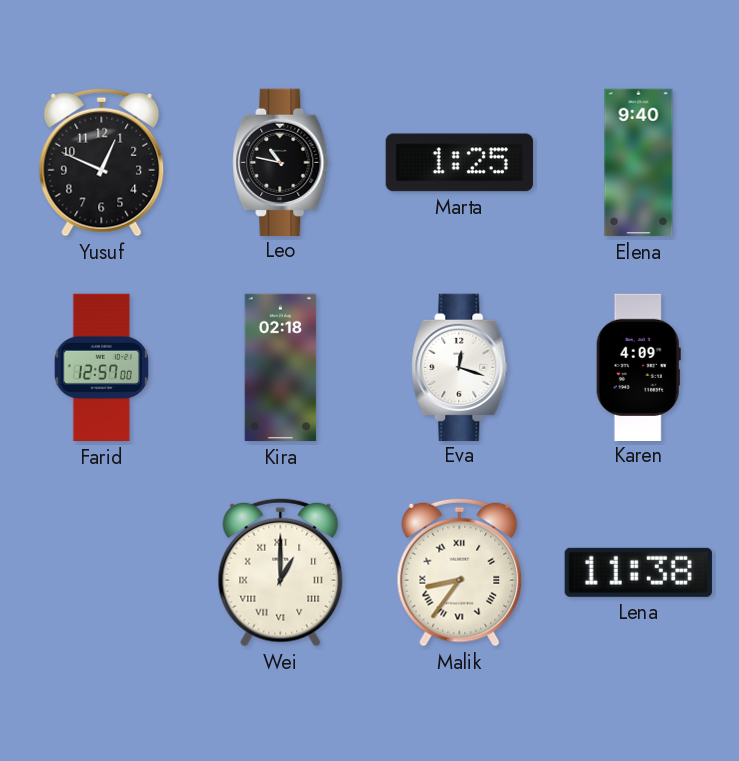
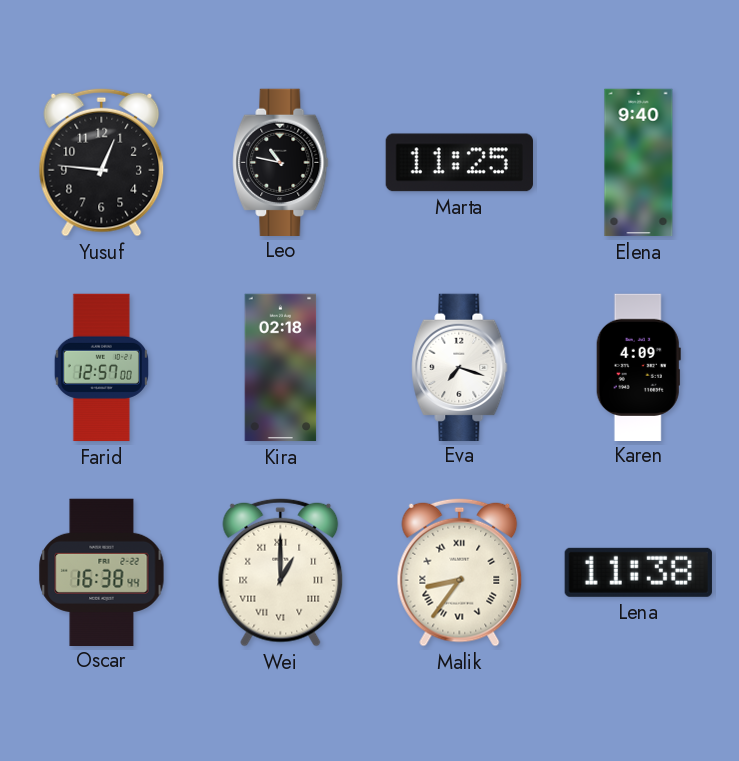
Yusuf: 12:49 -> 12:46
Marta: 1:25 -> 11:25
Eva: 12:18 -> 7:18
Oscar: none -> 16:38
